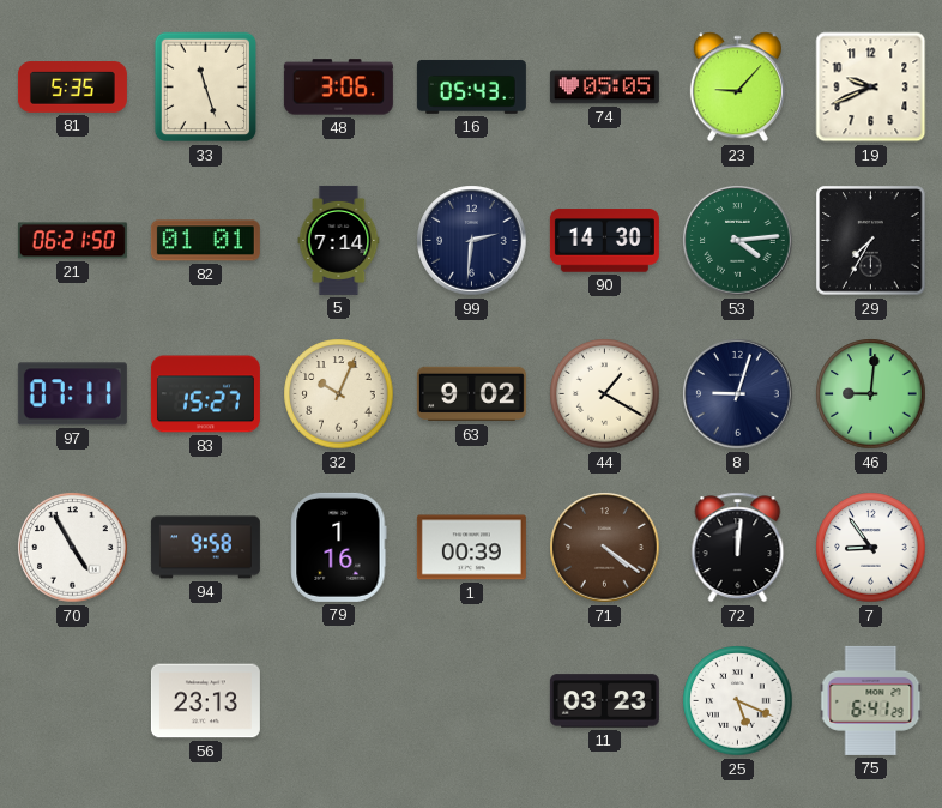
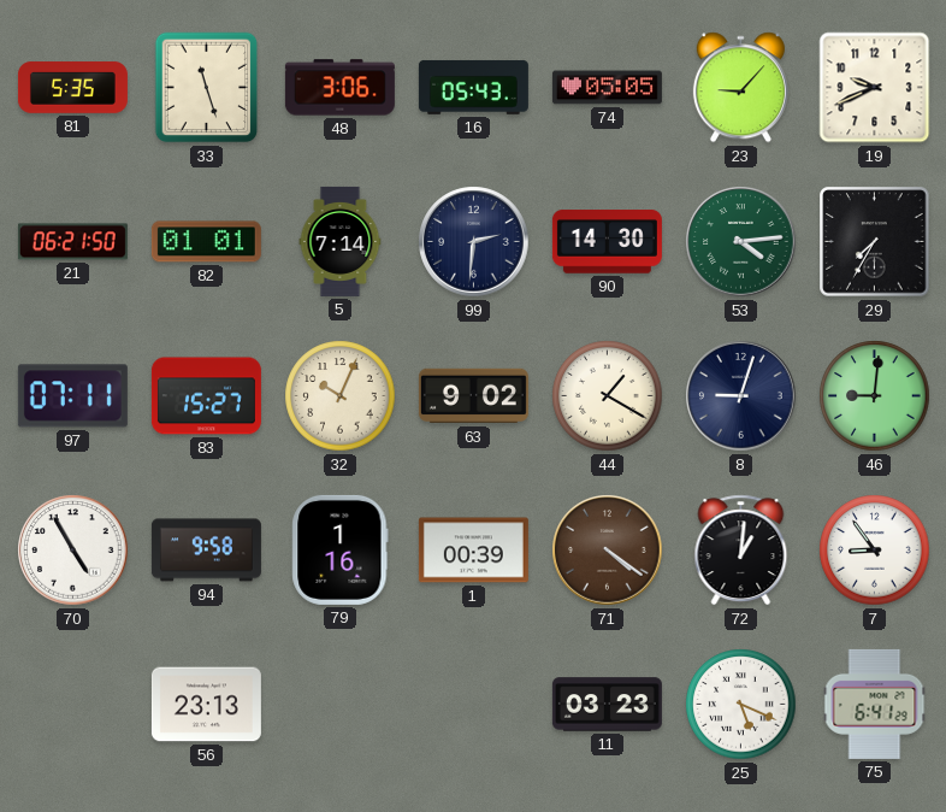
72: 12:01 -> 1:01
